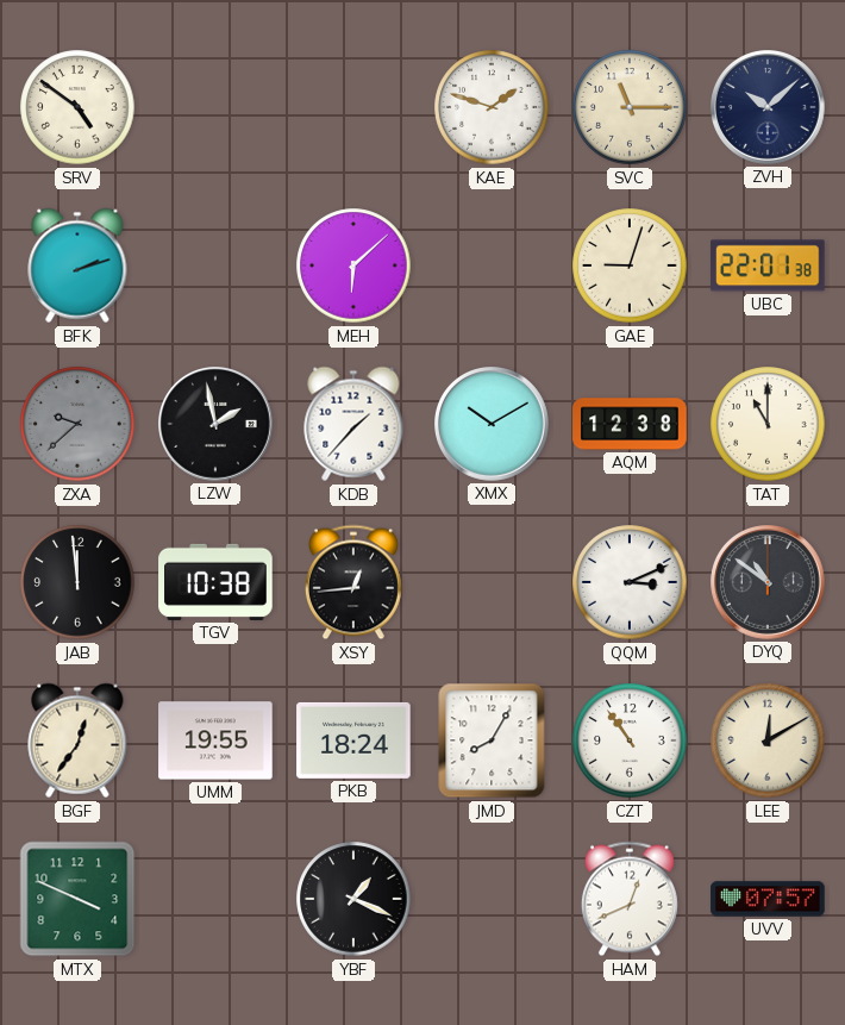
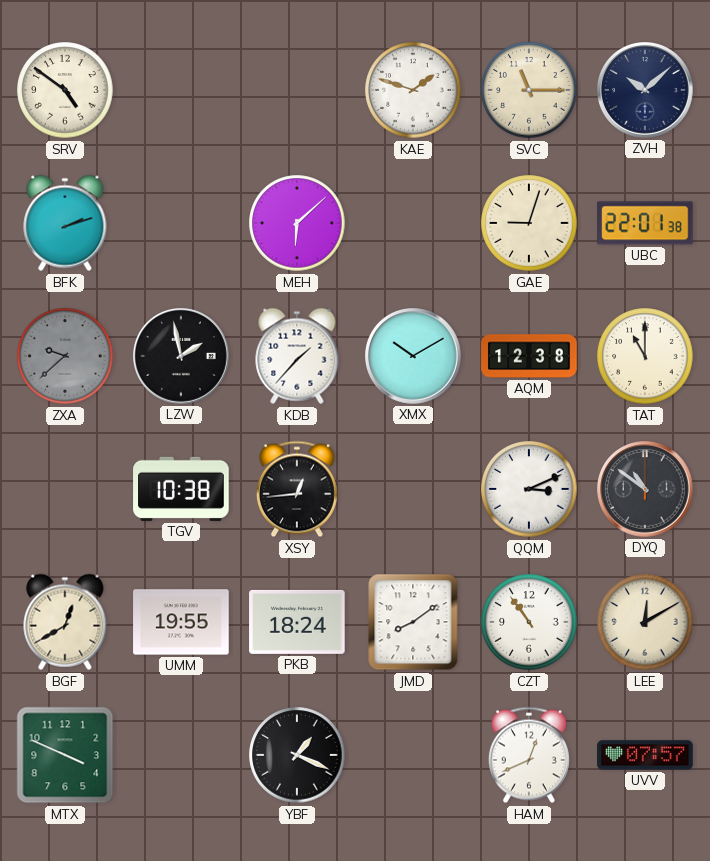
JAB: 11:59 -> none
BGF: 12:36 -> 12:40
JMD: 8:05 -> 8:09
